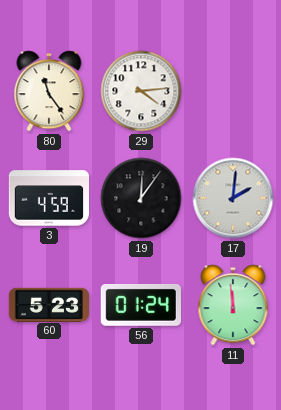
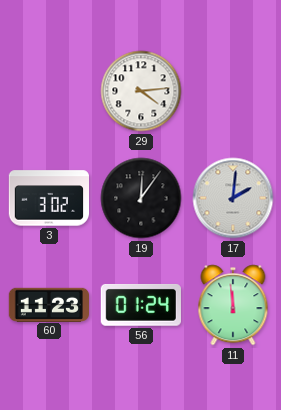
80: 11:24 -> none
3: 4:59 -> 3:02
60: 5:23 -> 11:23
